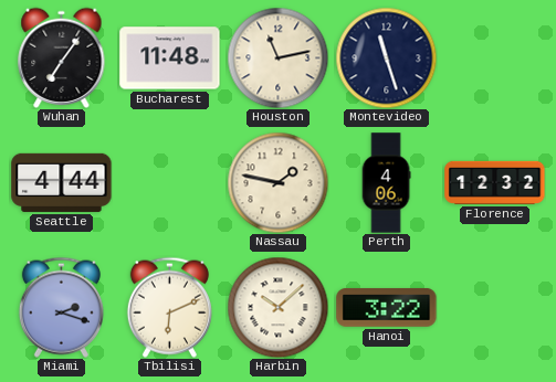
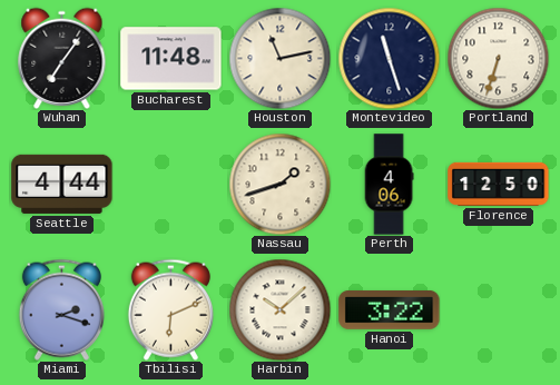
Portland: none -> 6:33
Nassau: 1:47 -> 1:42
Florence: 12:32 -> 12:50
